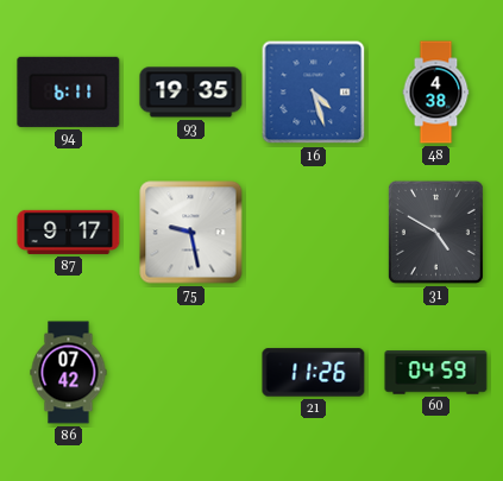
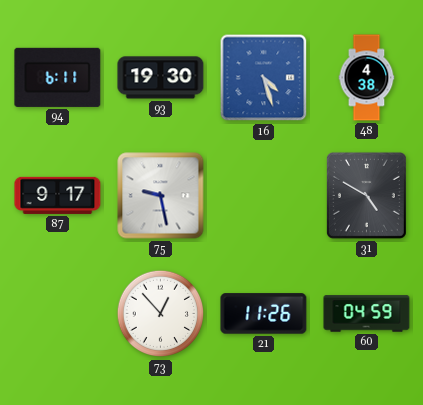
93: 19:35 -> 19:30
86: 07:42 -> none
73: none -> 12:53
